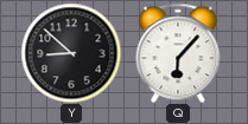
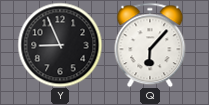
Y: 8:52 -> 8:56
